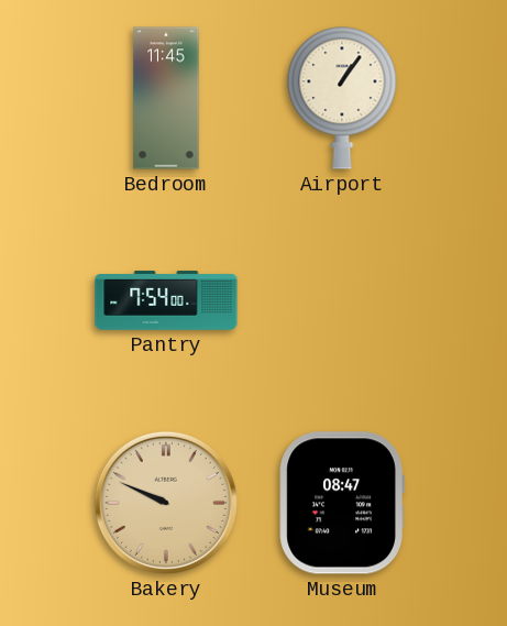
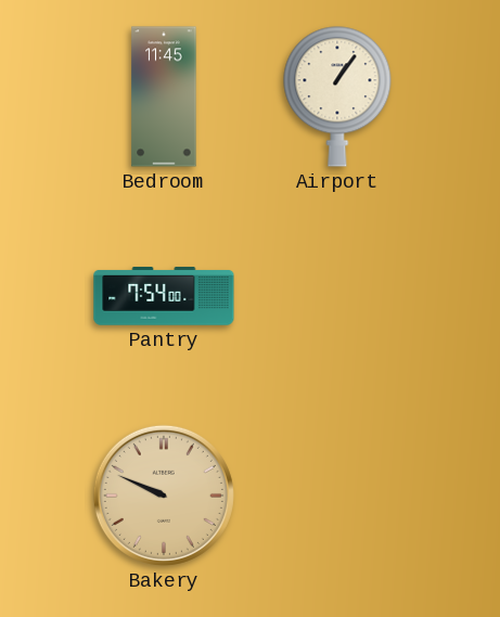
Museum: 08:47 -> none
